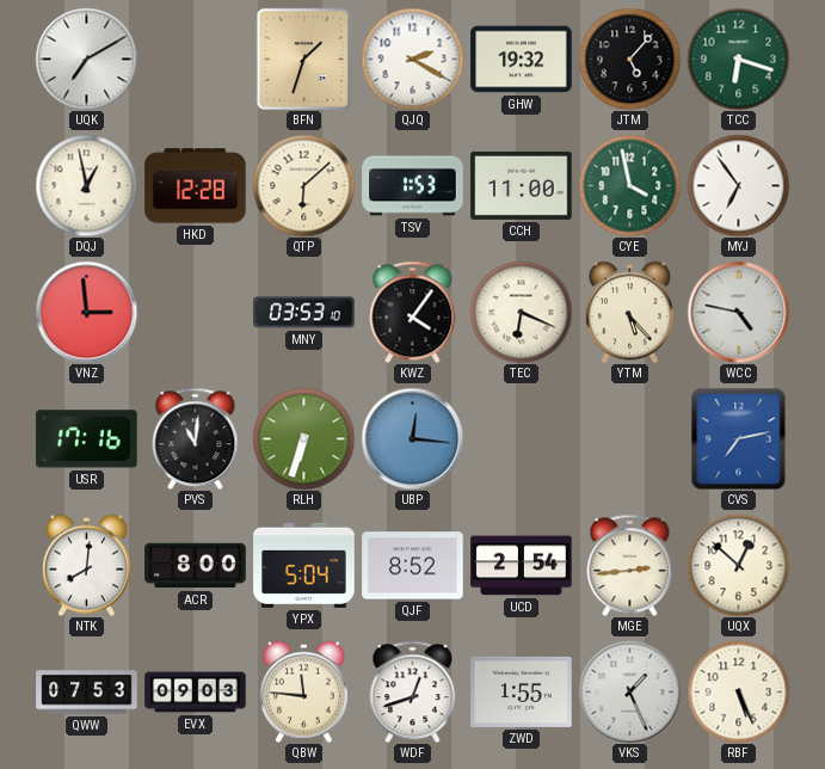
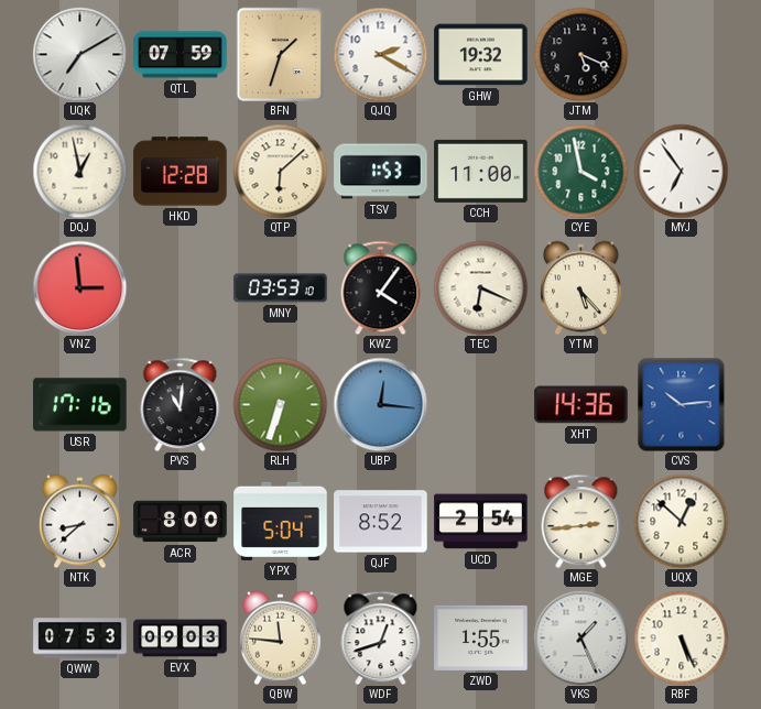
QTL: none -> 07:59
JTM: 5:07 -> 5:19
TCC: 6:18 -> none
WCC: 4:47 -> none
XHT: none -> 14:36
CVS: 7:13 -> 10:14
NTK: 8:01 -> 8:38
